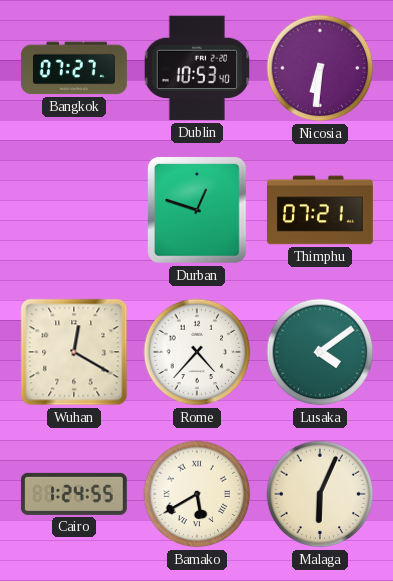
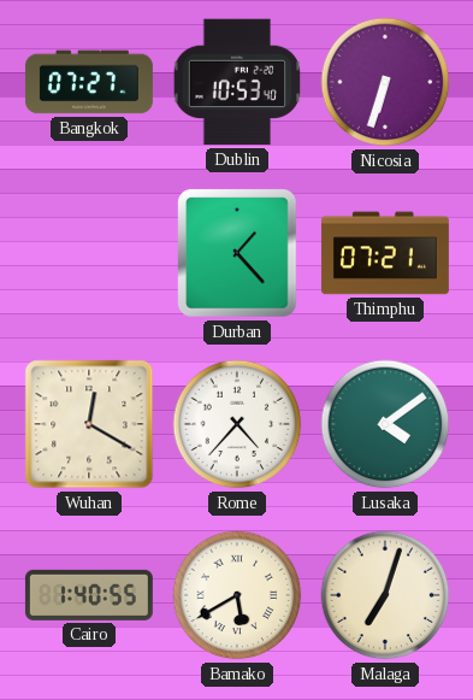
Nicosia: 6:31 -> 6:33
Durban: 12:48 -> 1:23
Cairo: 1:24 -> 1:40
Malaga: 6:04 -> 7:03
